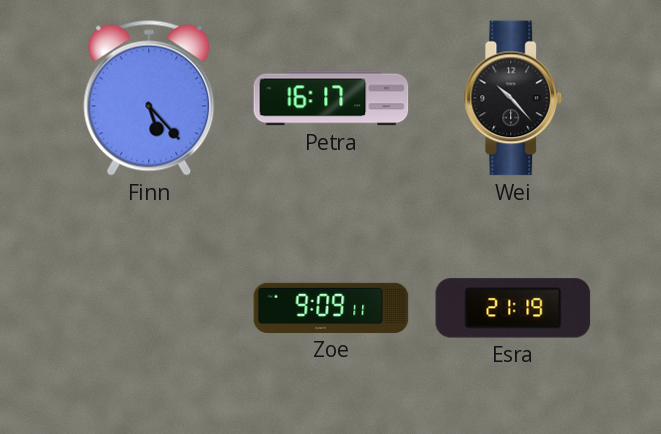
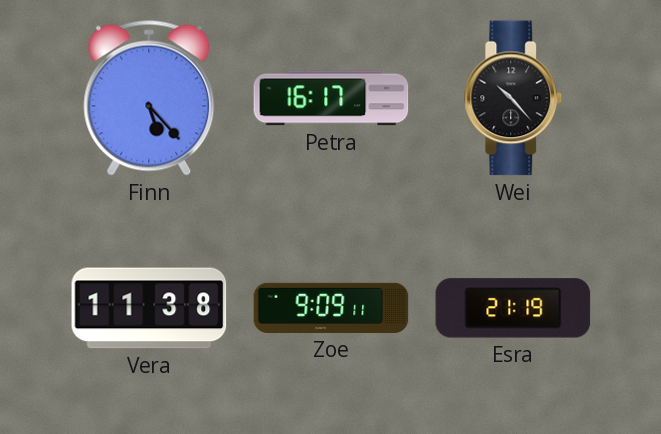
Vera: none -> 11:38
